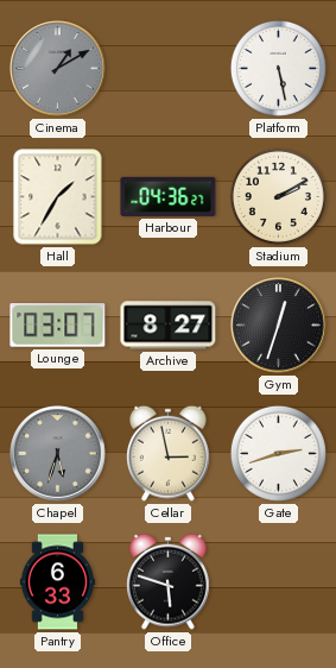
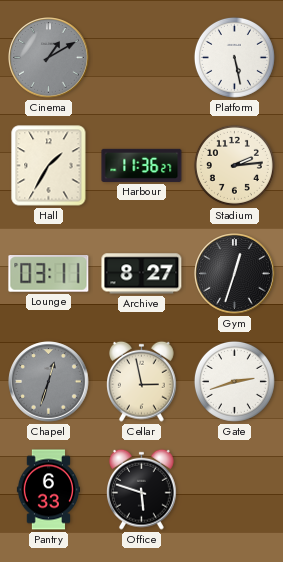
Harbour: 04:36 -> 11:36
Stadium: 2:10 -> 2:14
Lounge: 03:07 -> 03:11
Chapel: 5:33 -> 12:33
